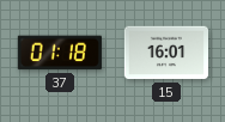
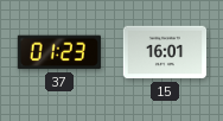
37: 01:18 -> 01:23
